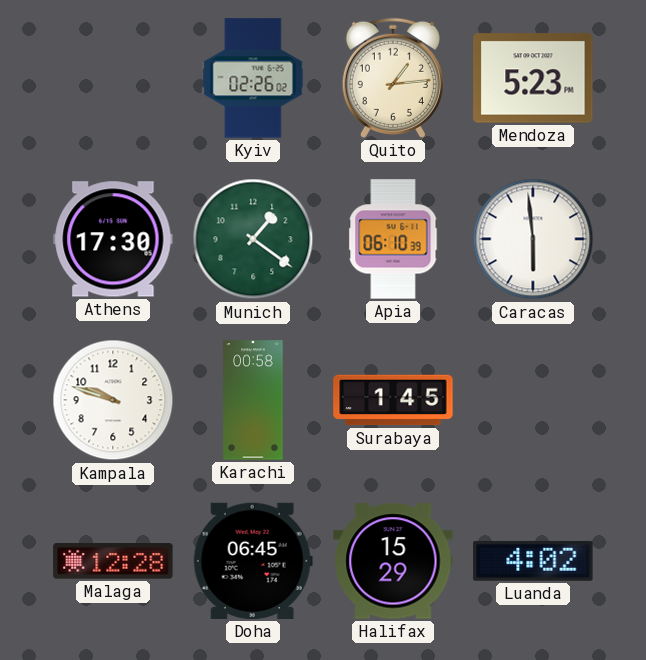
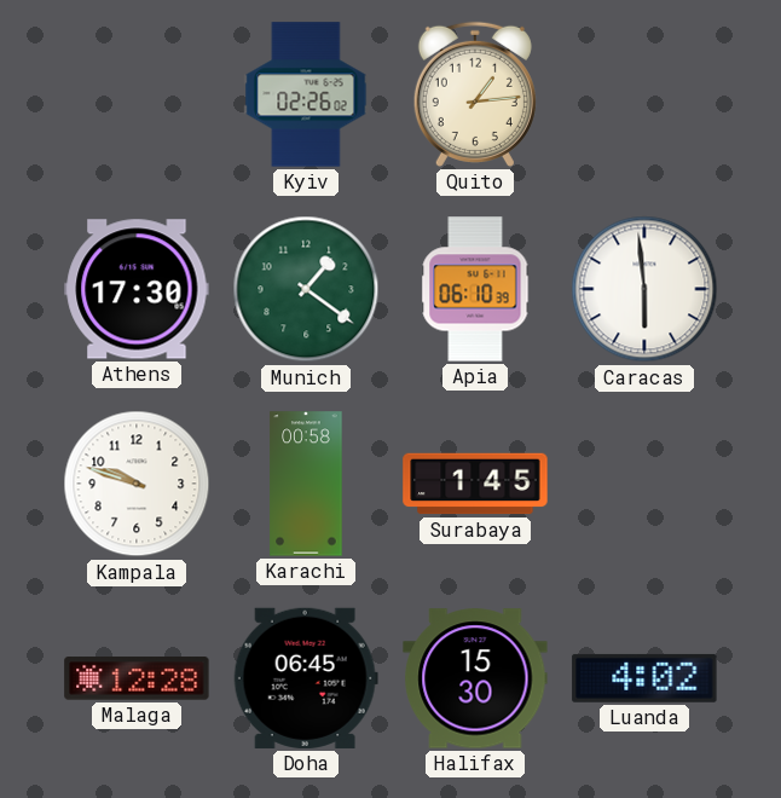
Mendoza: 5:23 -> none
Halifax: 15:29 -> 15:30
